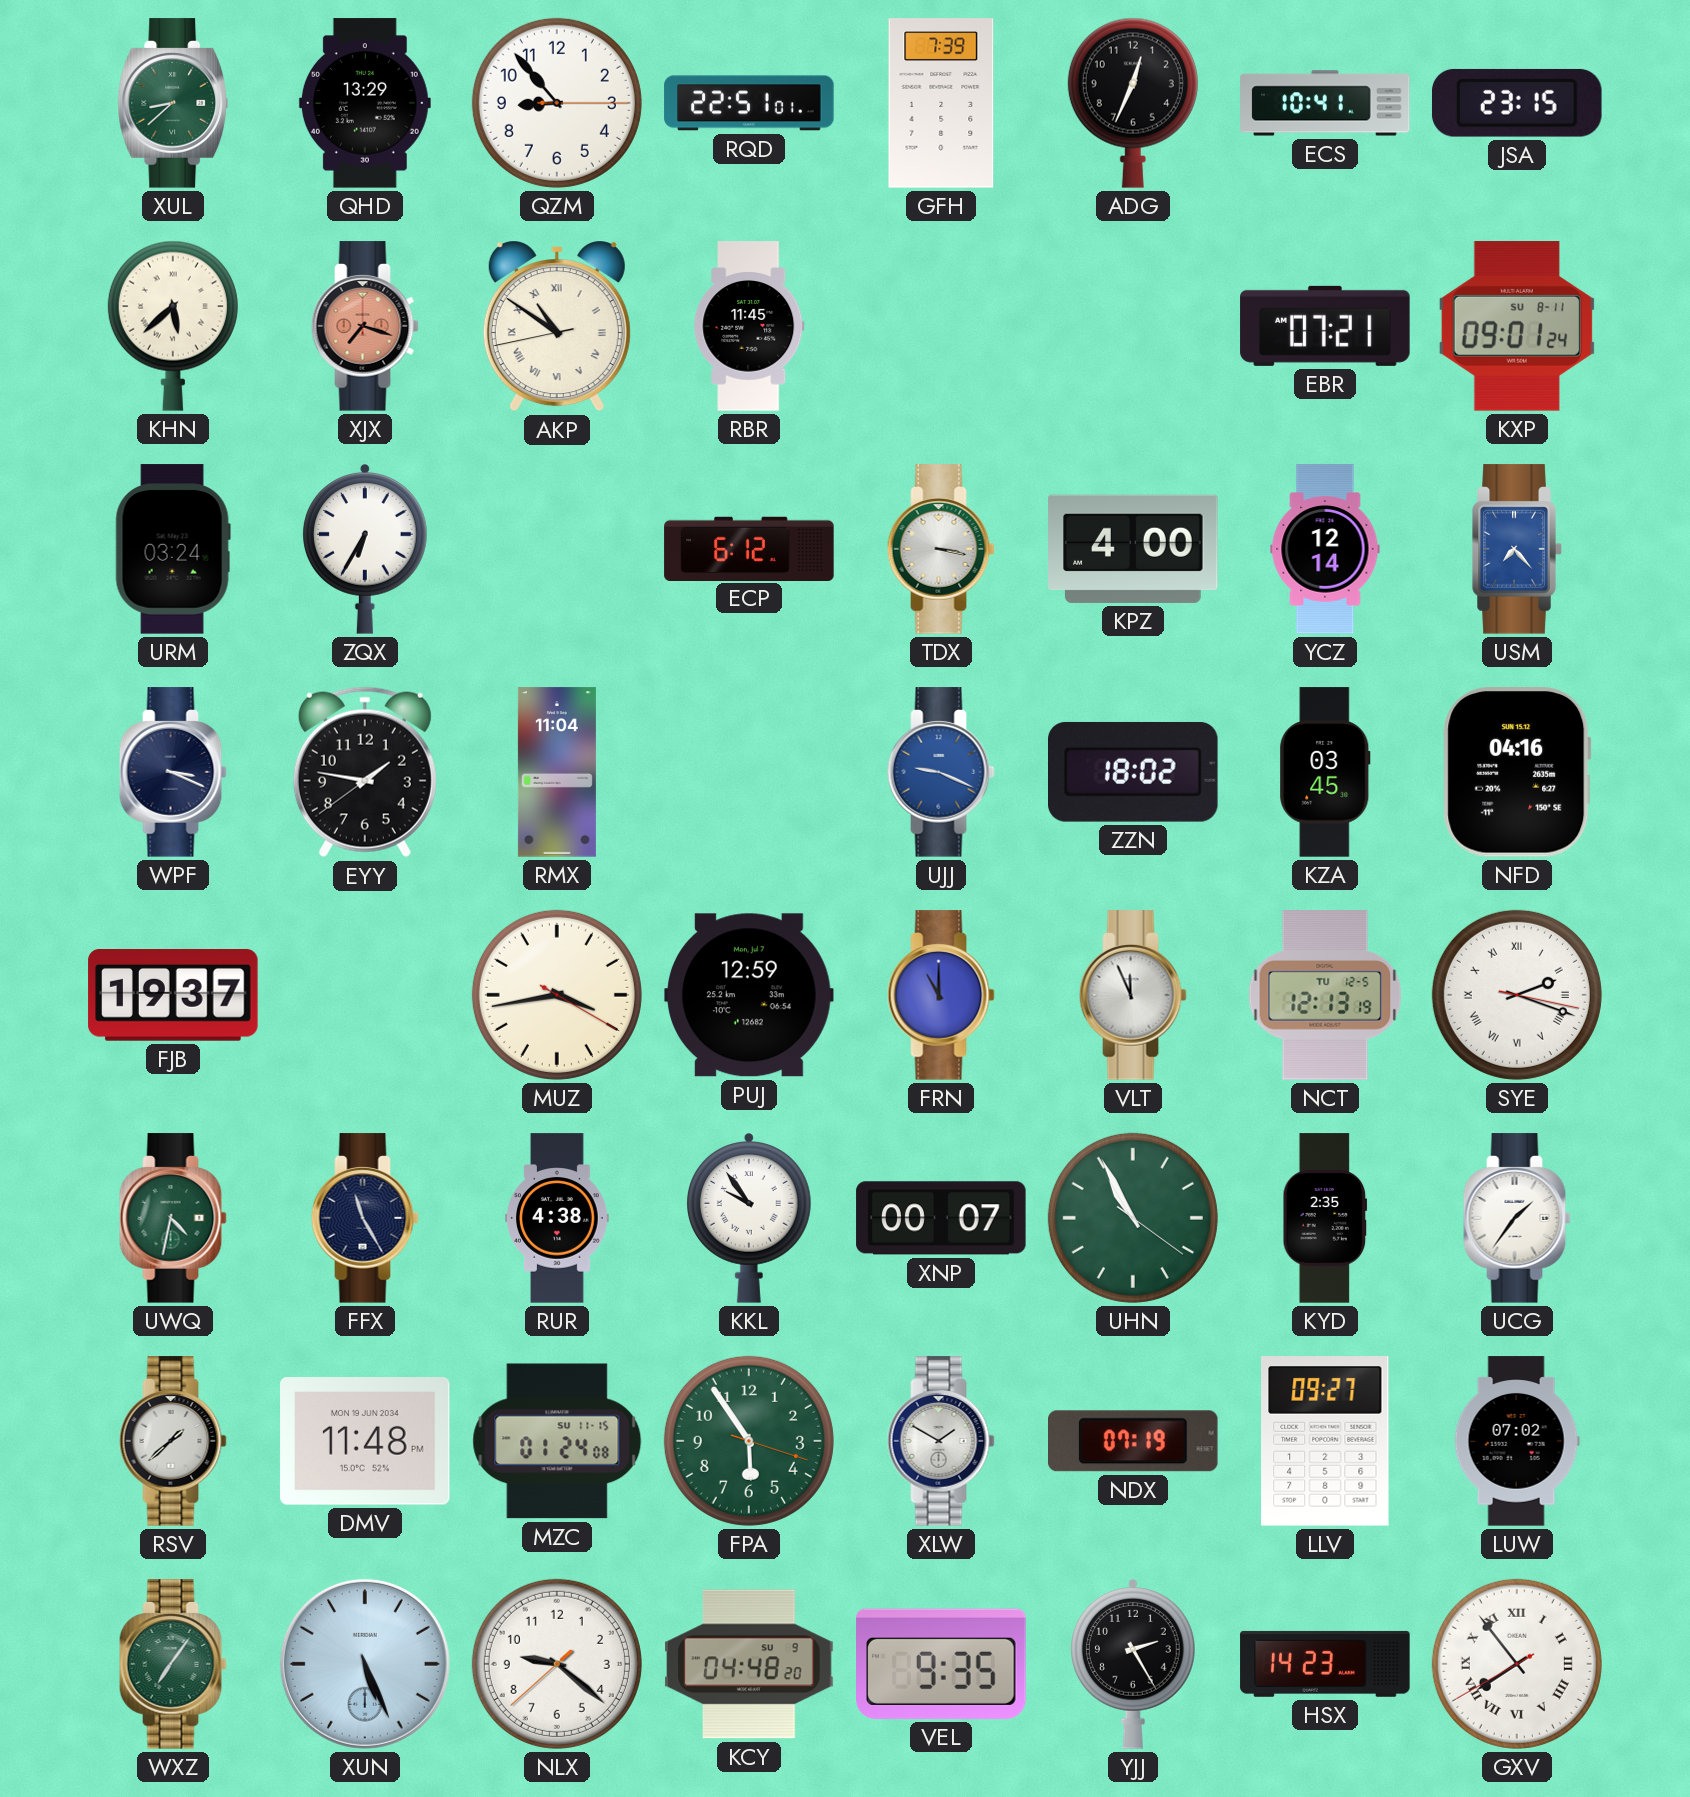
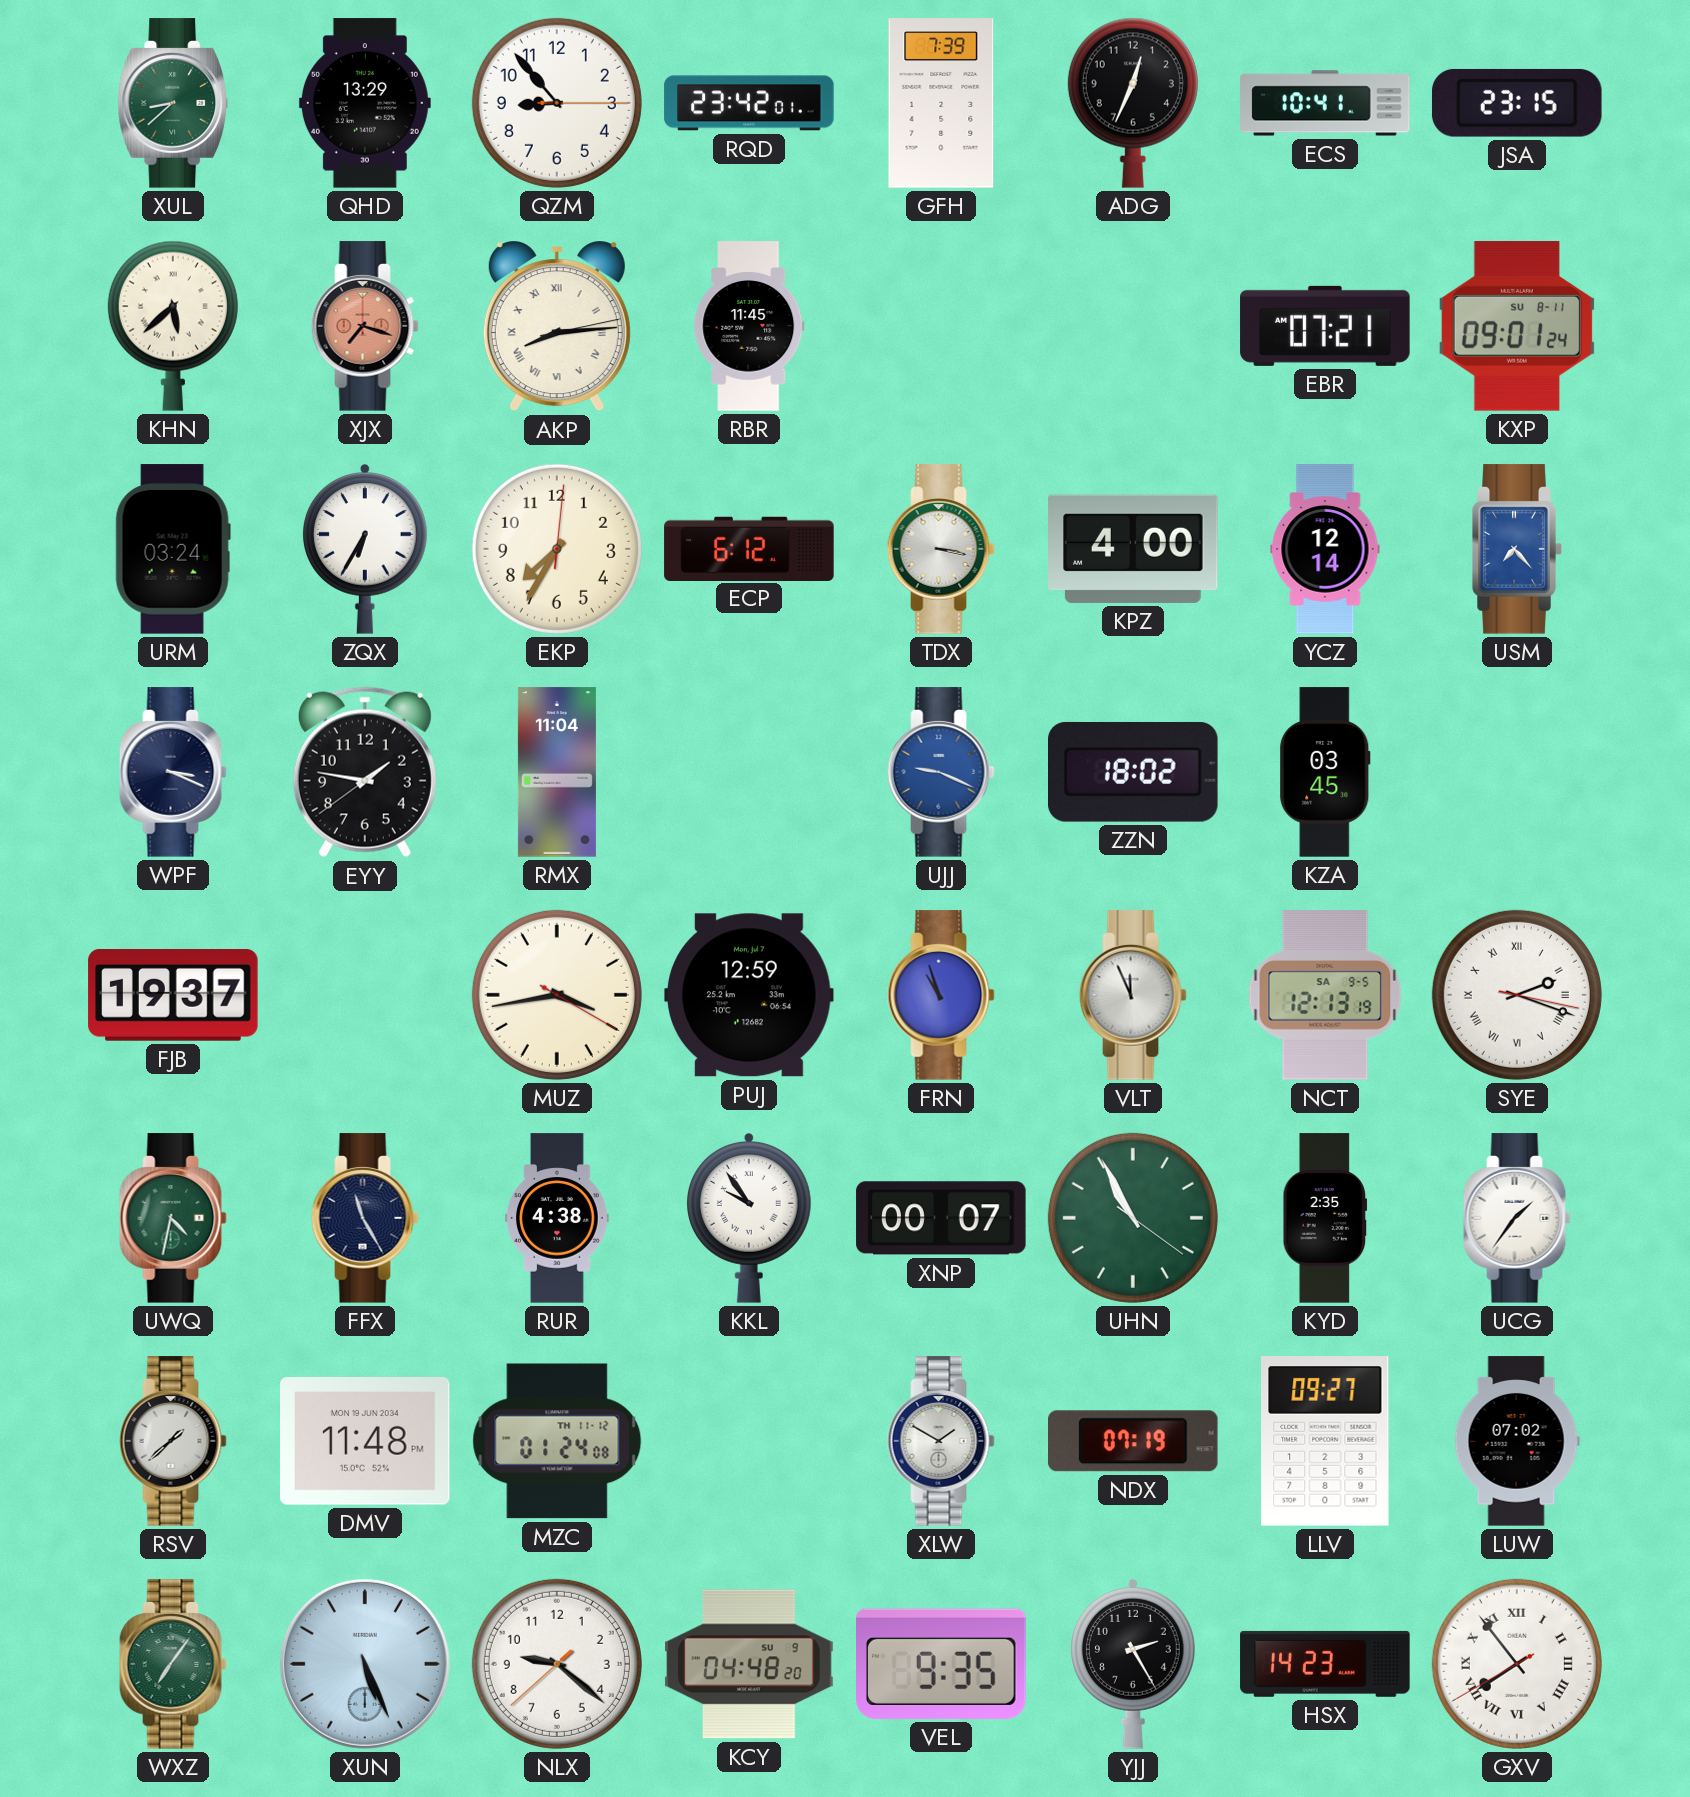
RQD: 22:51 -> 23:42
AKP: 10:50 -> 8:14
EKP: none -> 7:35
NFD: 04:16 -> none
FRN: 11:00 -> 10:57
NCT date: TU 12-5 -> SA 9-5
MZC date: SU 11-15 -> TH 11-12
FPA: 5:54 -> none
